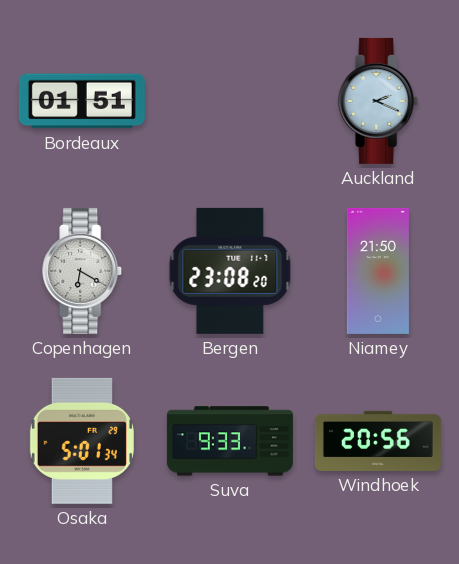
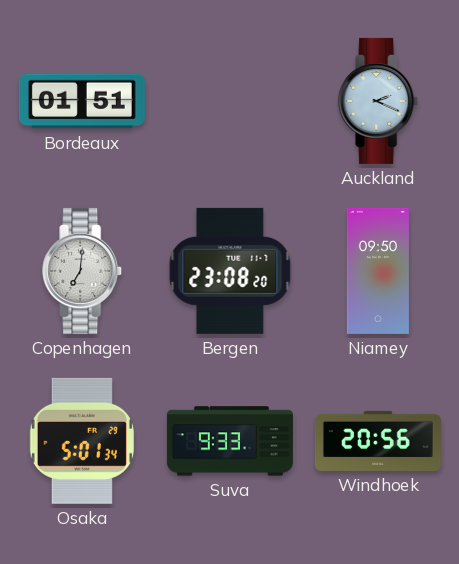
Copenhagen: 6:20 -> 7:01
Niamey: 21:50 -> 09:50
